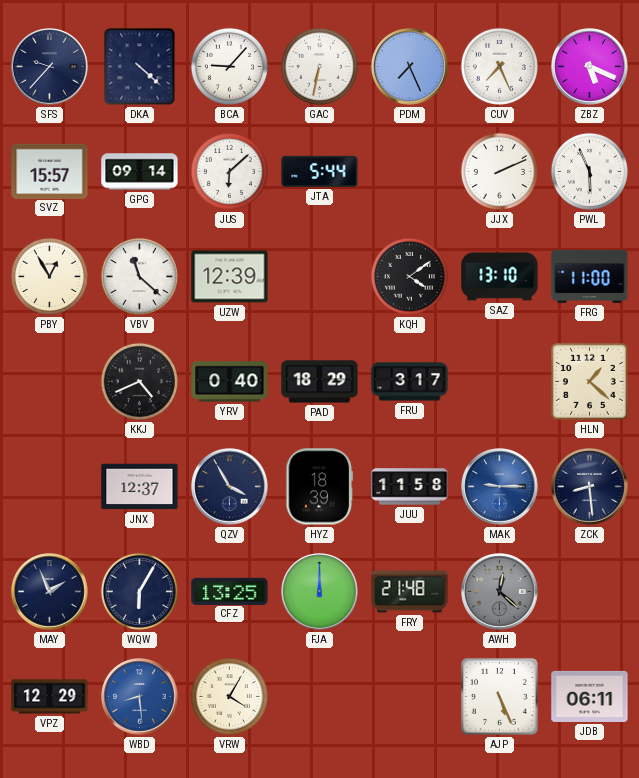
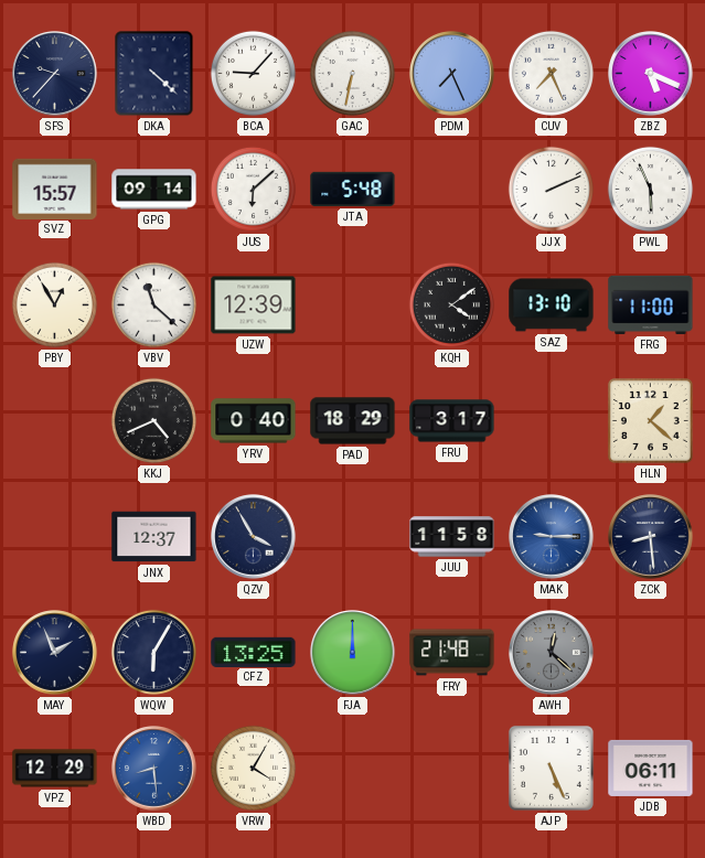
JTA: 5:44 -> 5:48
HYZ: 18:39 -> none
